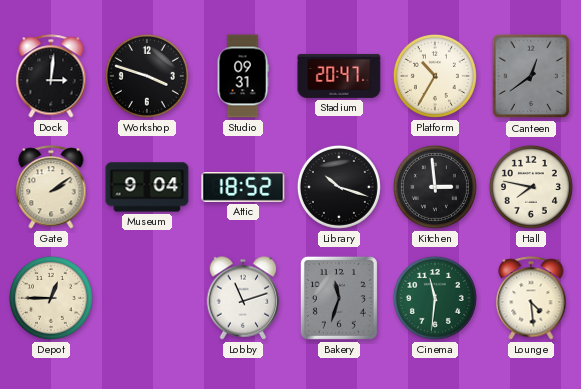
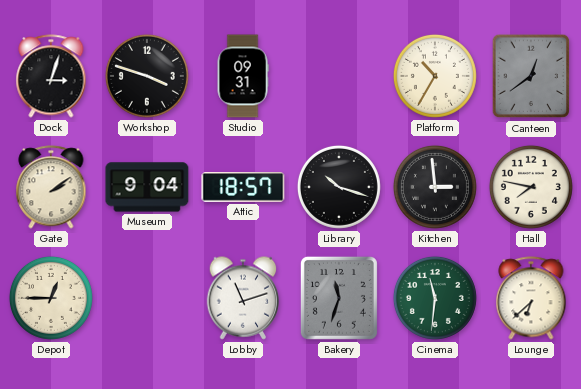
Dock: 3:01 -> 3:03
Stadium: 20:47 -> none
Attic: 18:52 -> 18:57
Lounge: 4:29 -> 6:38
